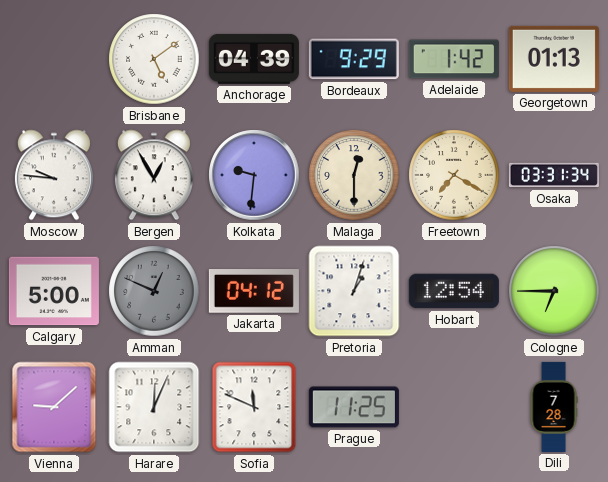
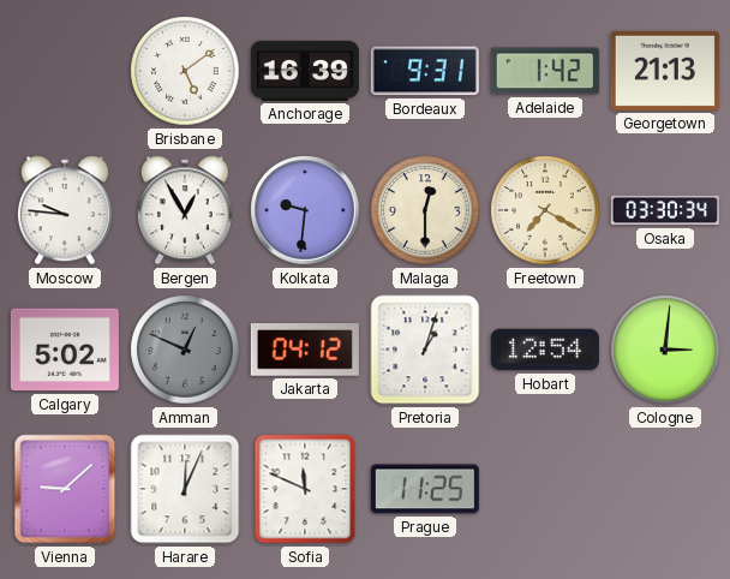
Anchorage: 04:39 -> 16:39
Bordeaux: 9:29 -> 9:31
Georgetown: 01:13 -> 21:13
Osaka: 03:31 -> 03:30
Calgary: 5:00 -> 5:02
Cologne: 6:45 -> 3:01
Dili: 7:28 -> none
